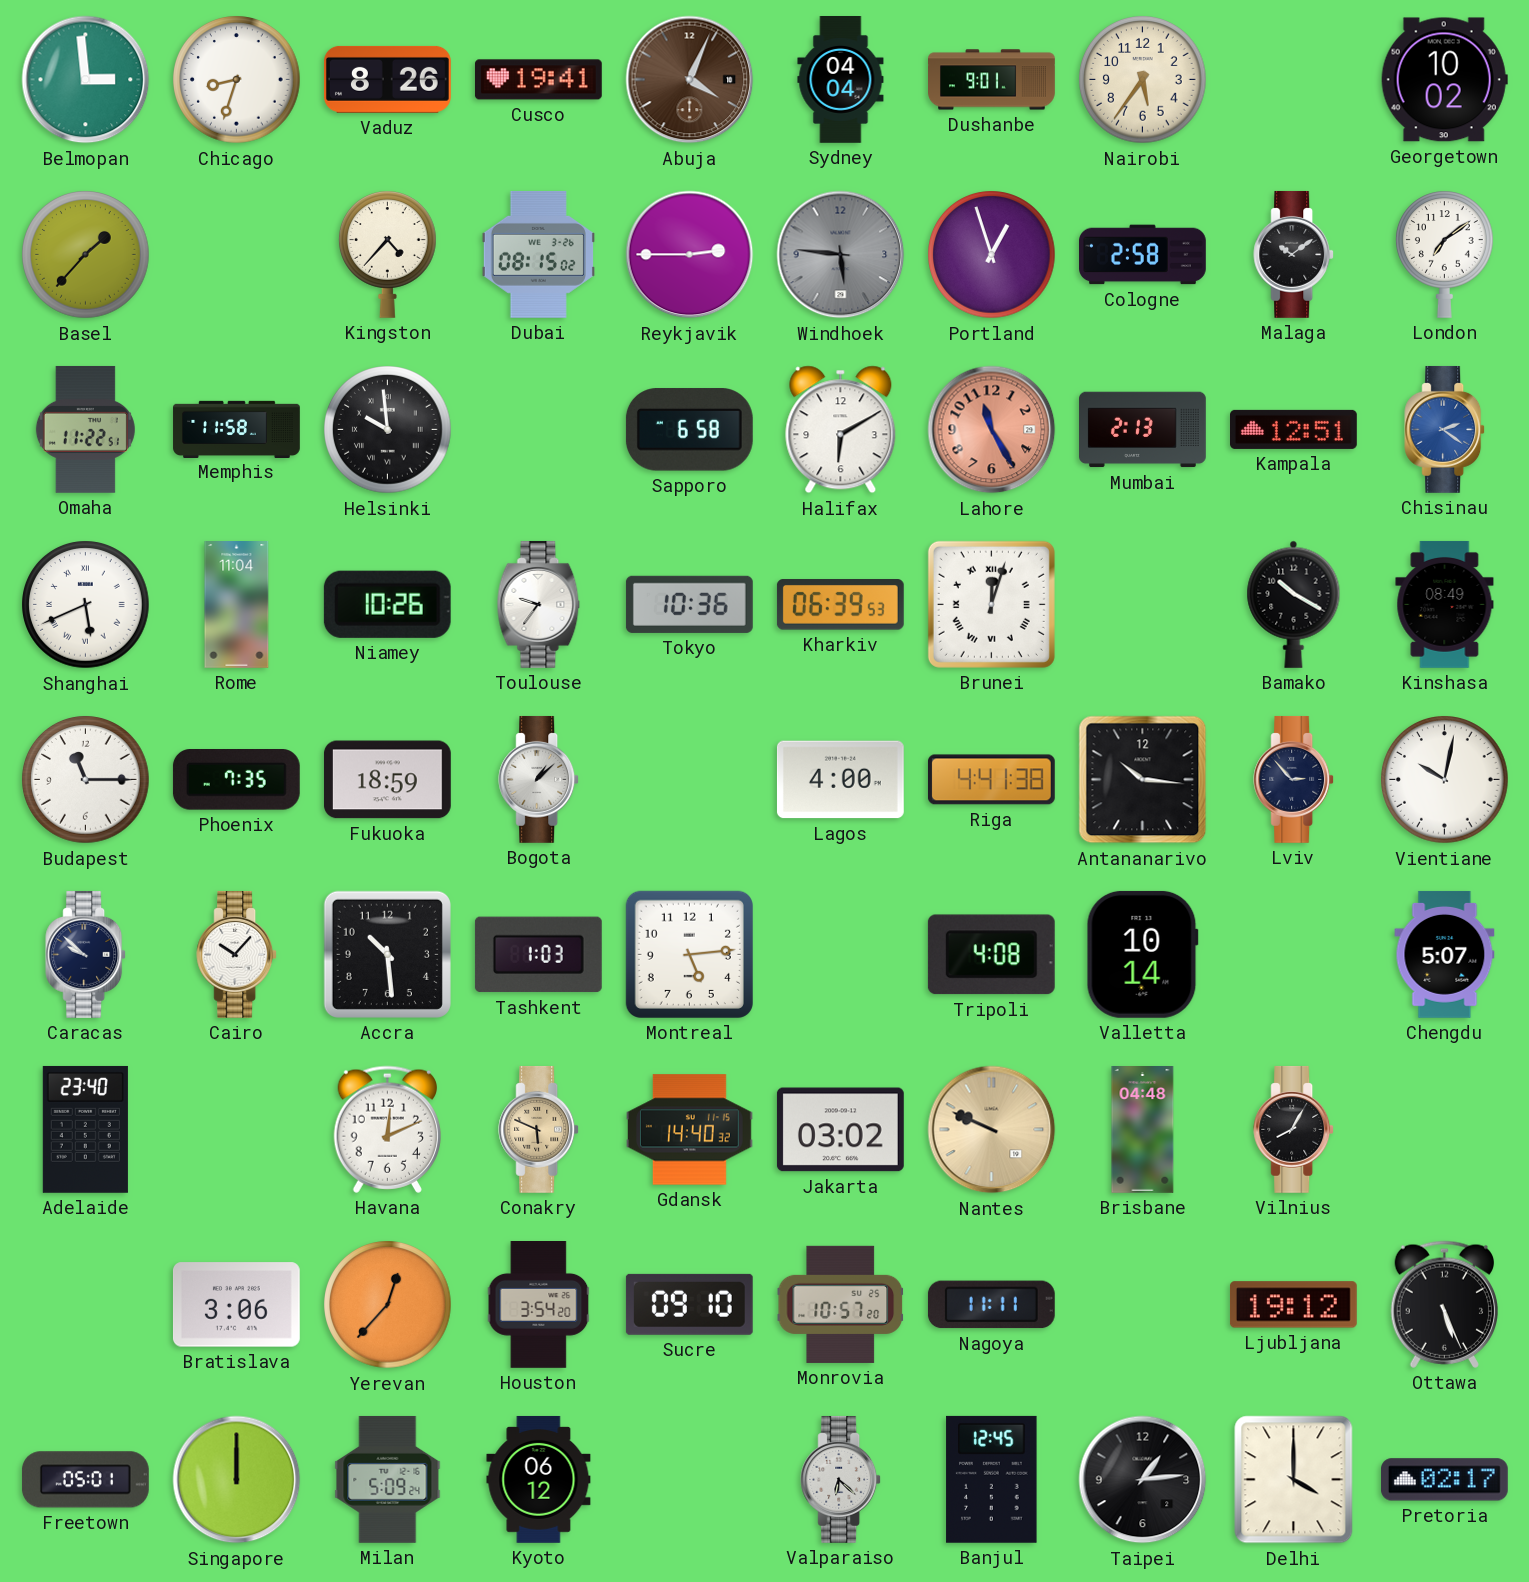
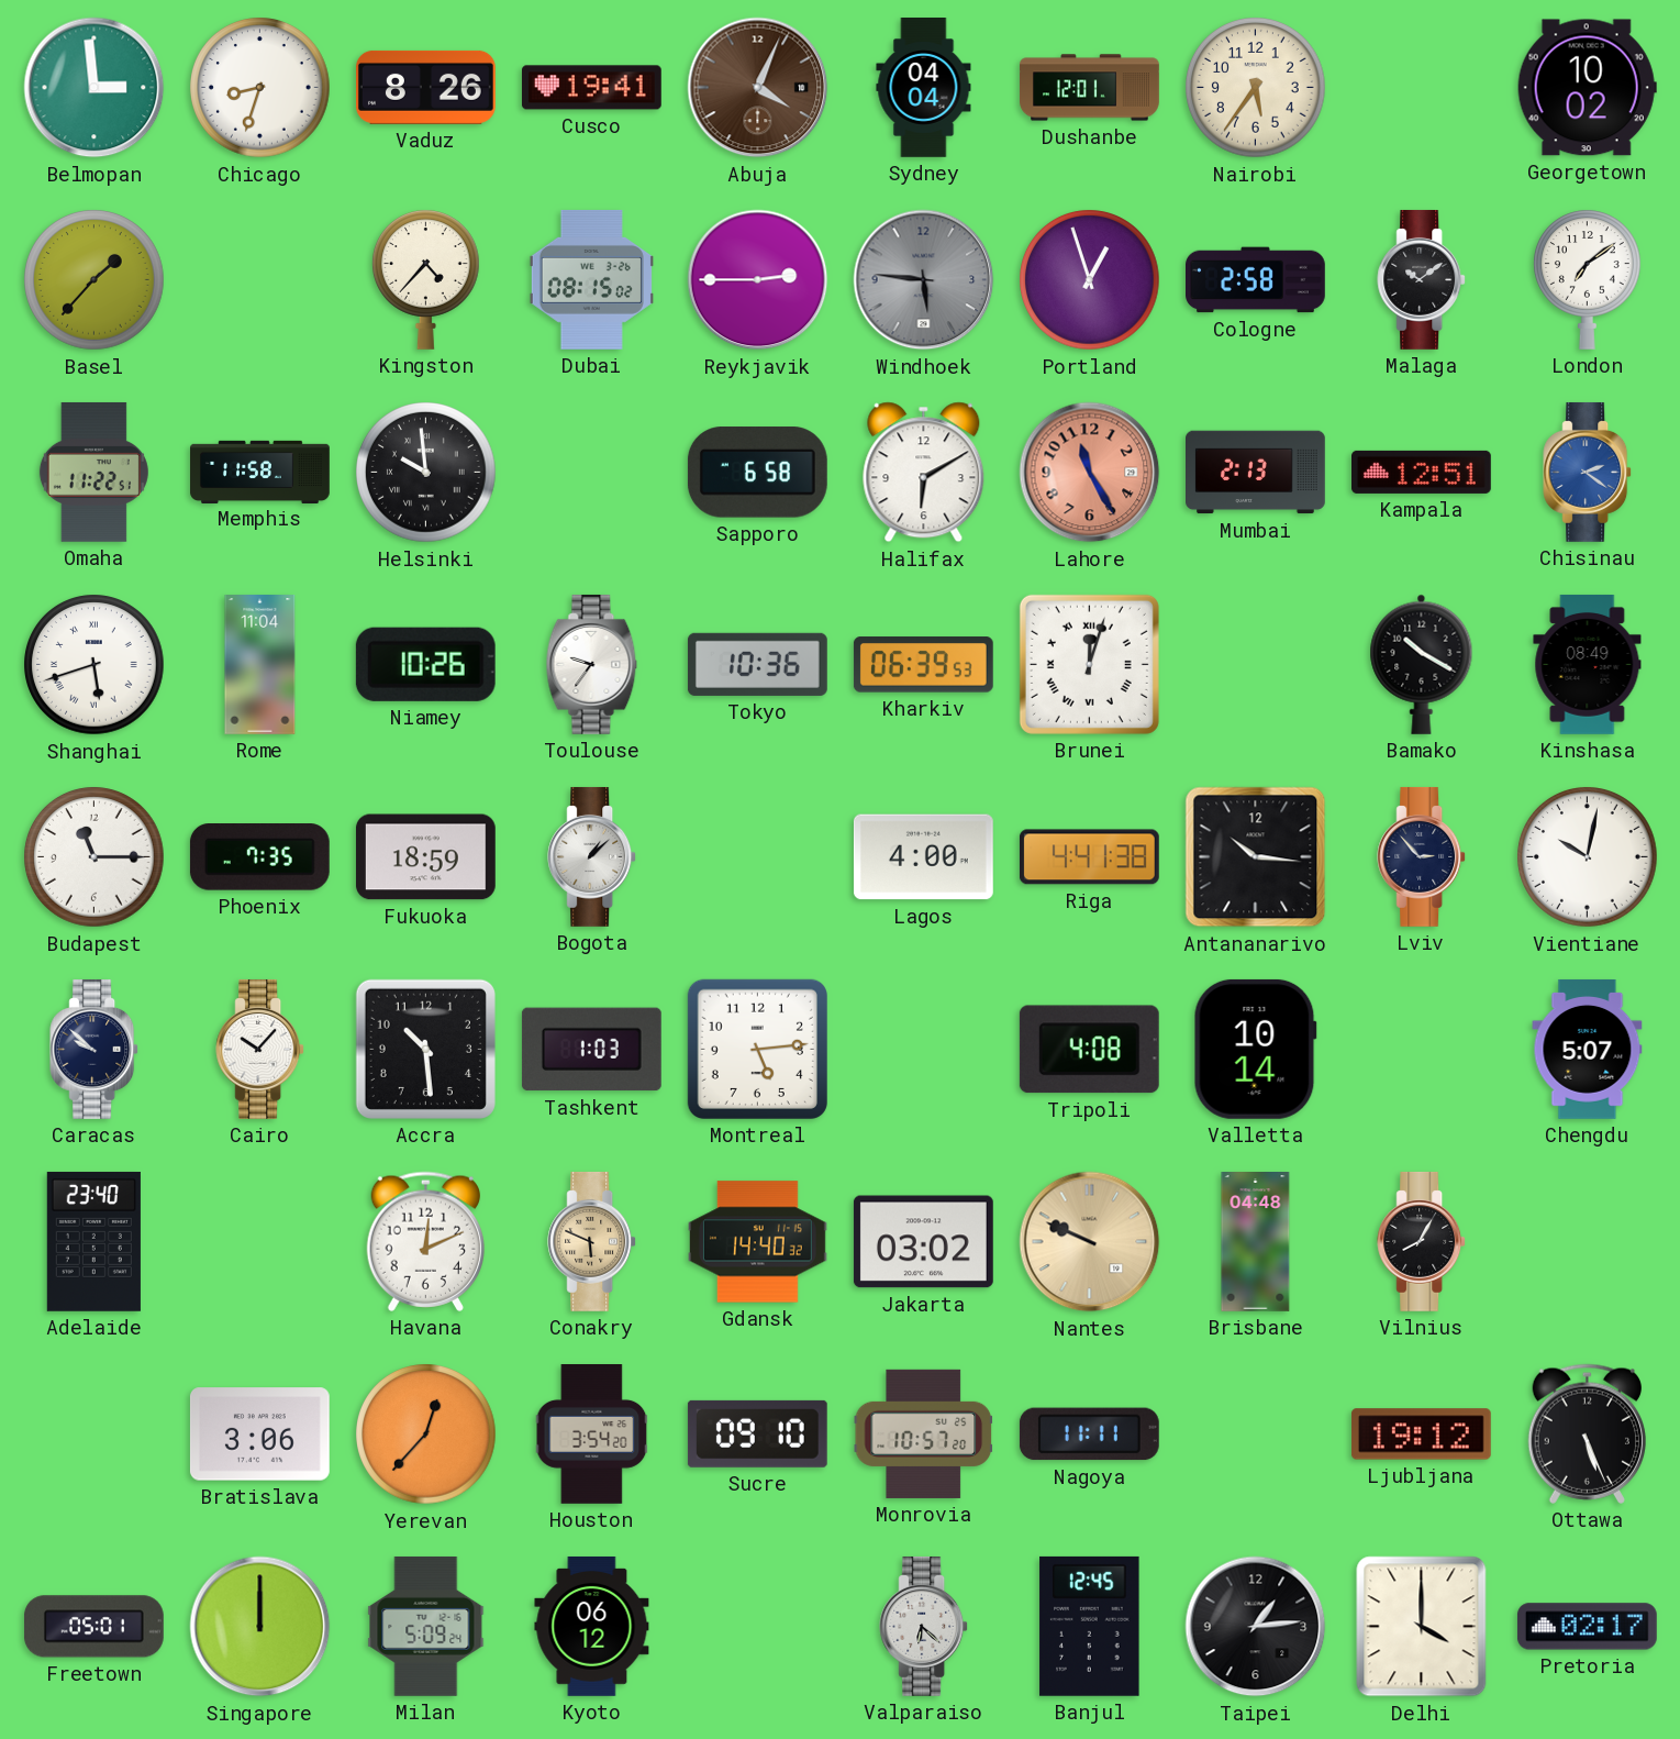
Dushanbe: 9:01 -> 12:01
Shanghai: 5:41 -> 5:42
